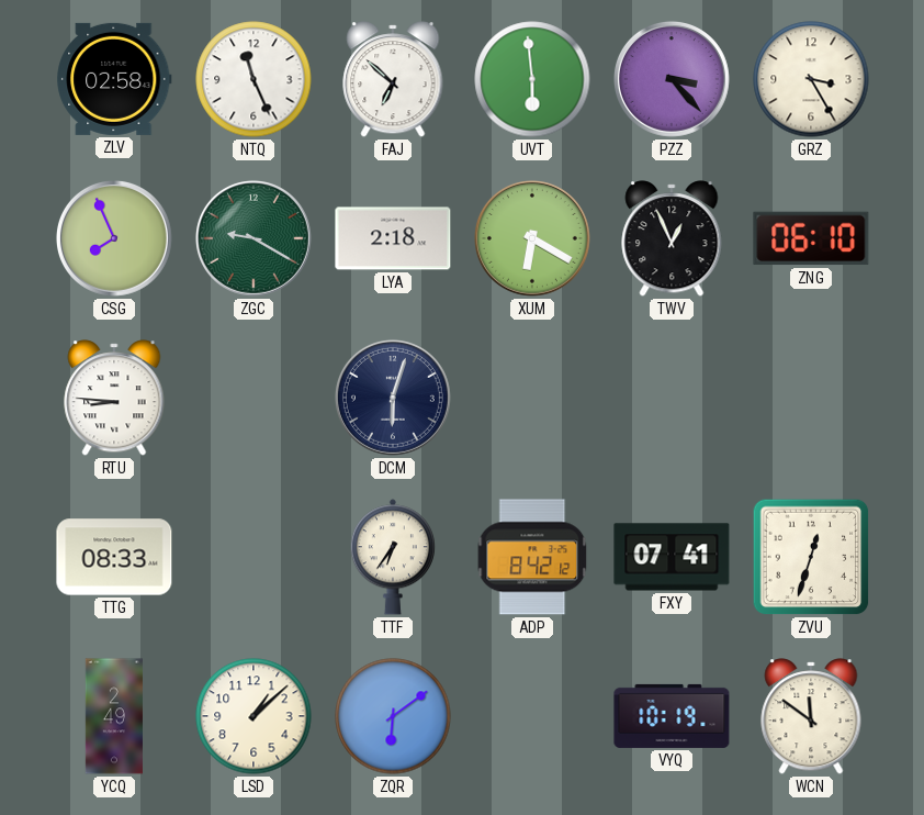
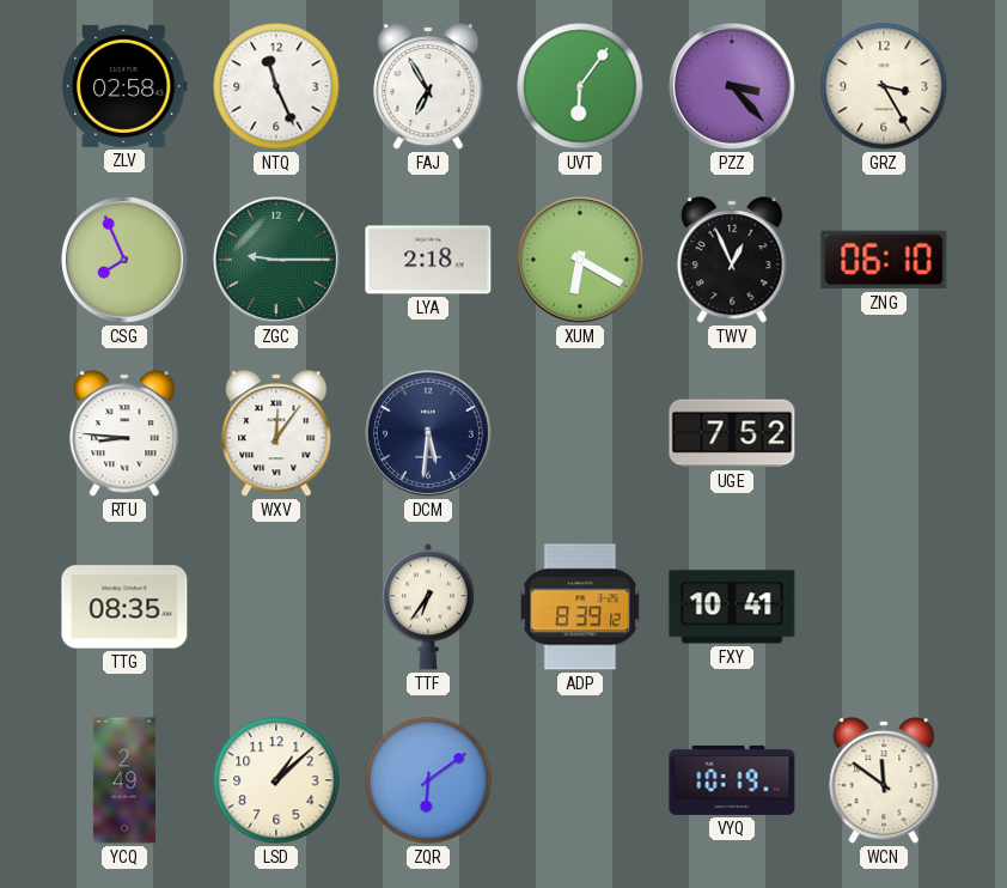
FAJ: 6:52 -> 6:55
UVT: 5:59 -> 6:06
ZGC: 9:20 -> 9:15
WXV: none -> 12:06
DCM: 6:03 -> 5:31
UGE: none -> 7:52
TTG: 08:33 -> 08:35
ADP: 8:42 -> 8:39
FXY: 07:41 -> 10:41
ZVU: 12:33 -> none
